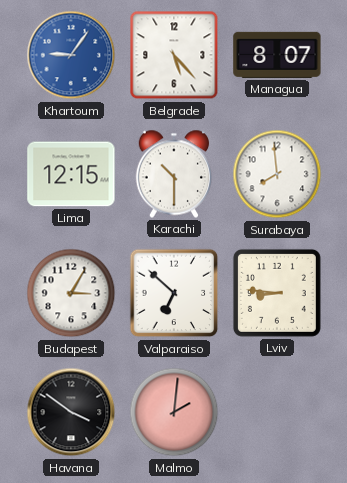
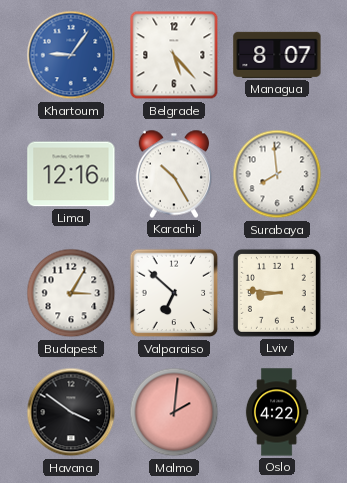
Lima: 12:15 -> 12:16
Karachi: 10:30 -> 10:25
Oslo: none -> 4:22
